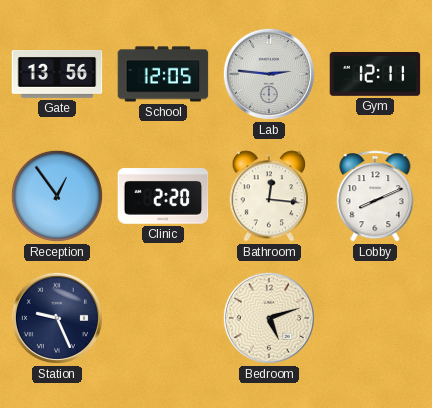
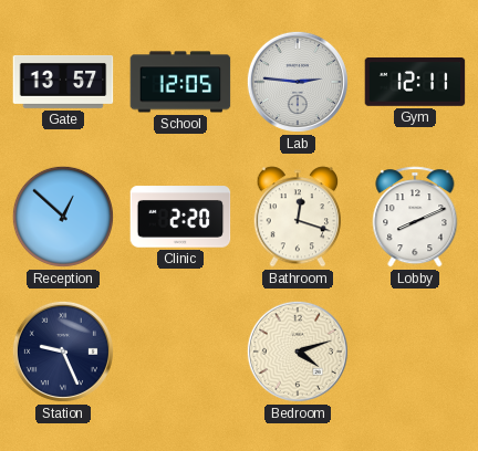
Gate: 13:56 -> 13:57
Reception: 12:54 -> 12:52
Bathroom: 12:16 -> 12:18
Bedroom: 5:12 -> 4:12
